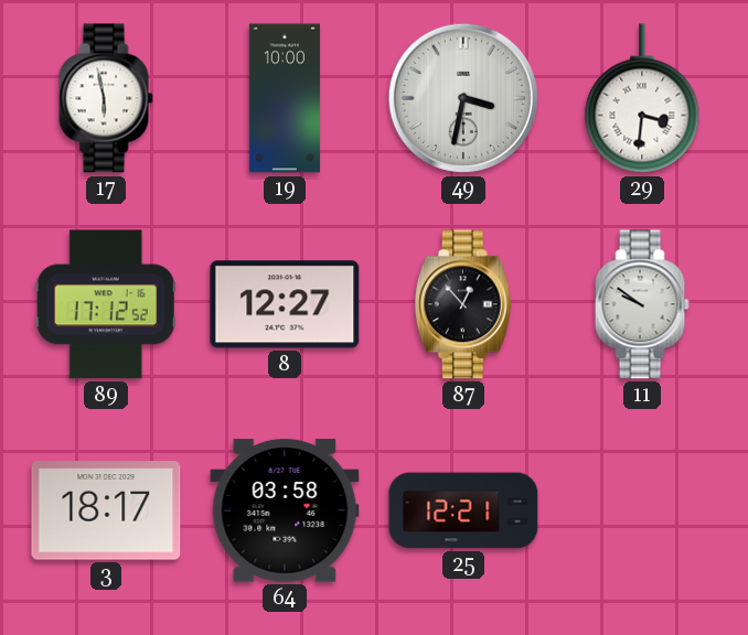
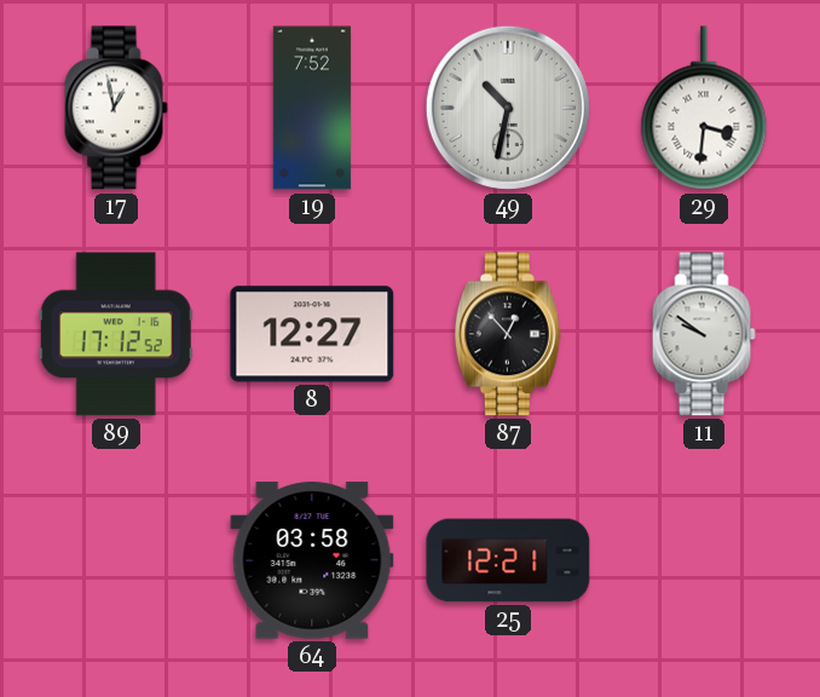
17: 5:58 -> 12:58
19: 10:00 -> 7:52
49: 3:32 -> 10:32
3: 18:17 -> none
